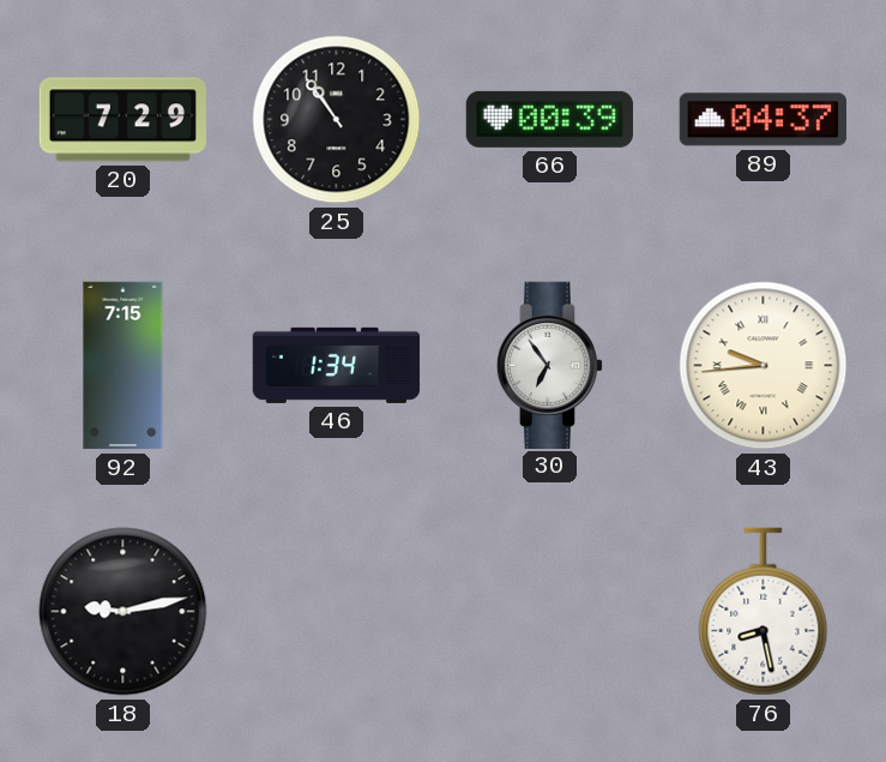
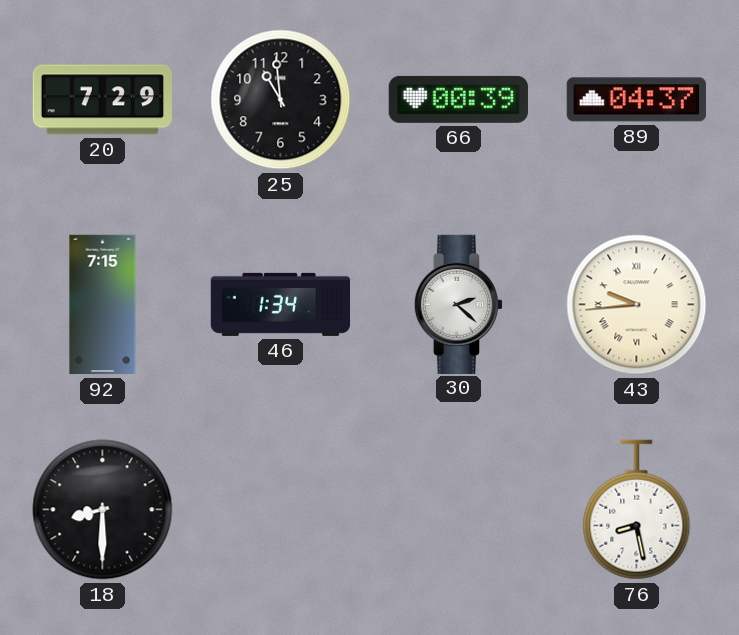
25: 10:54 -> 10:59
30: 6:54 -> 2:22
18: 9:13 -> 8:30
